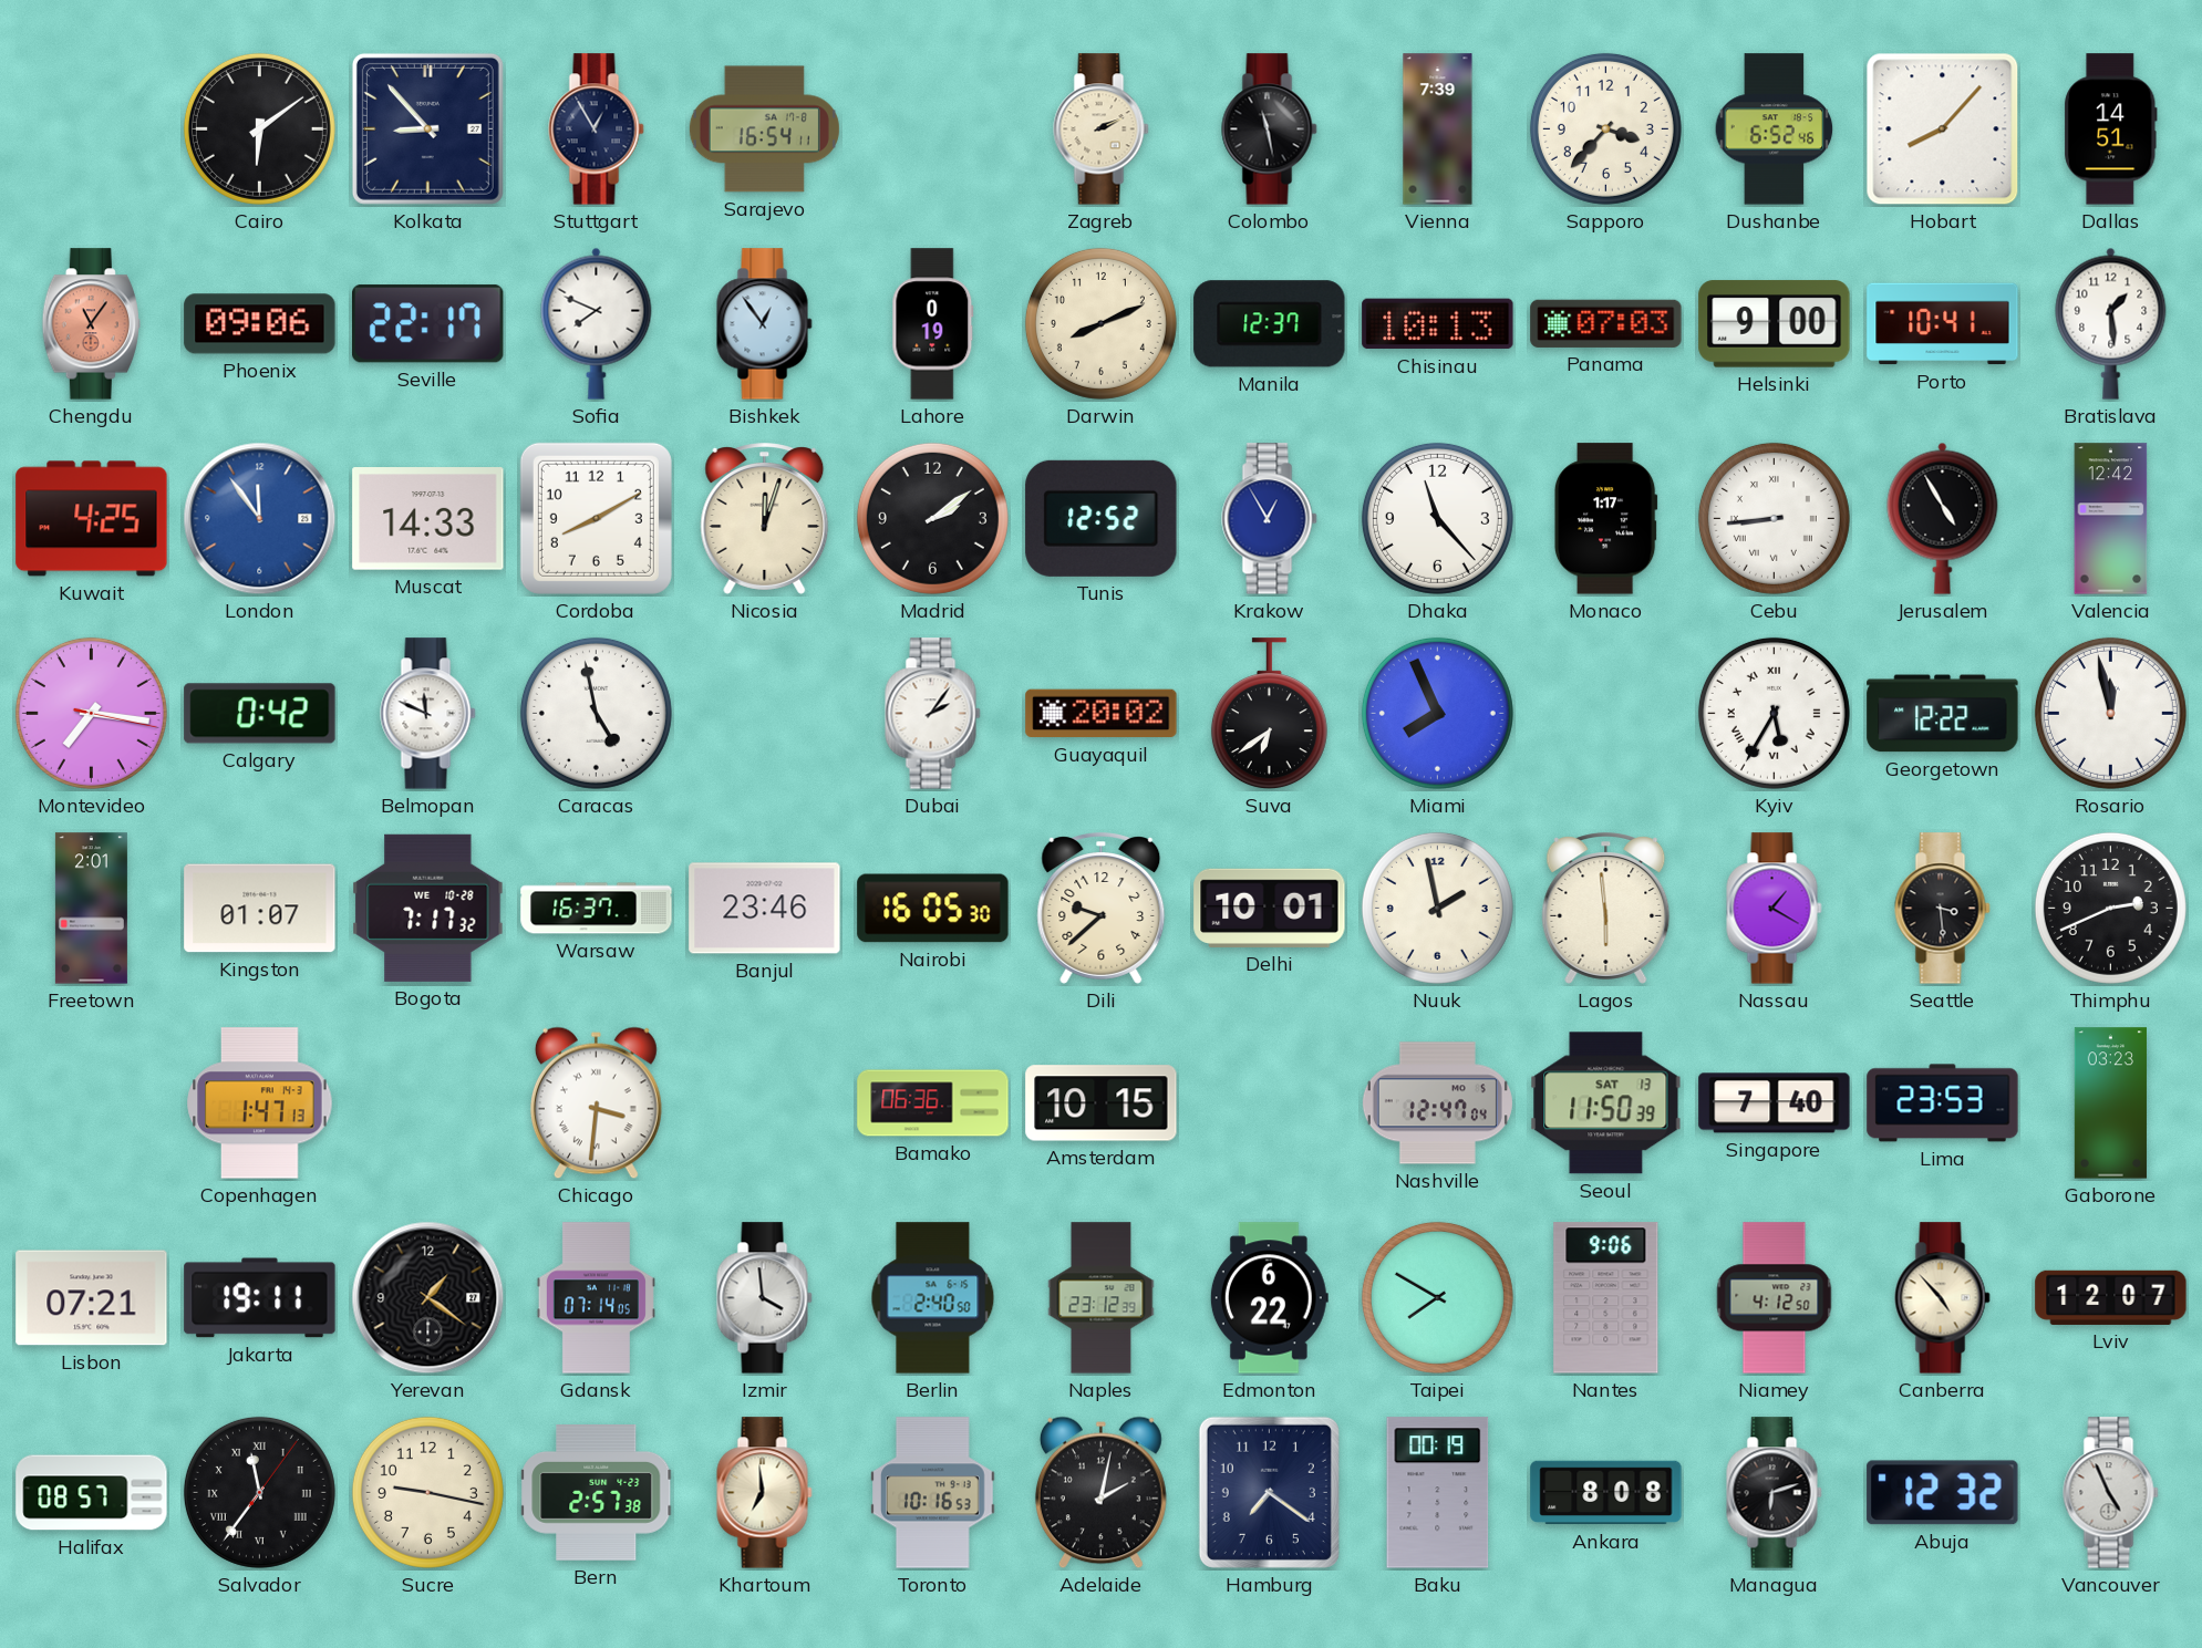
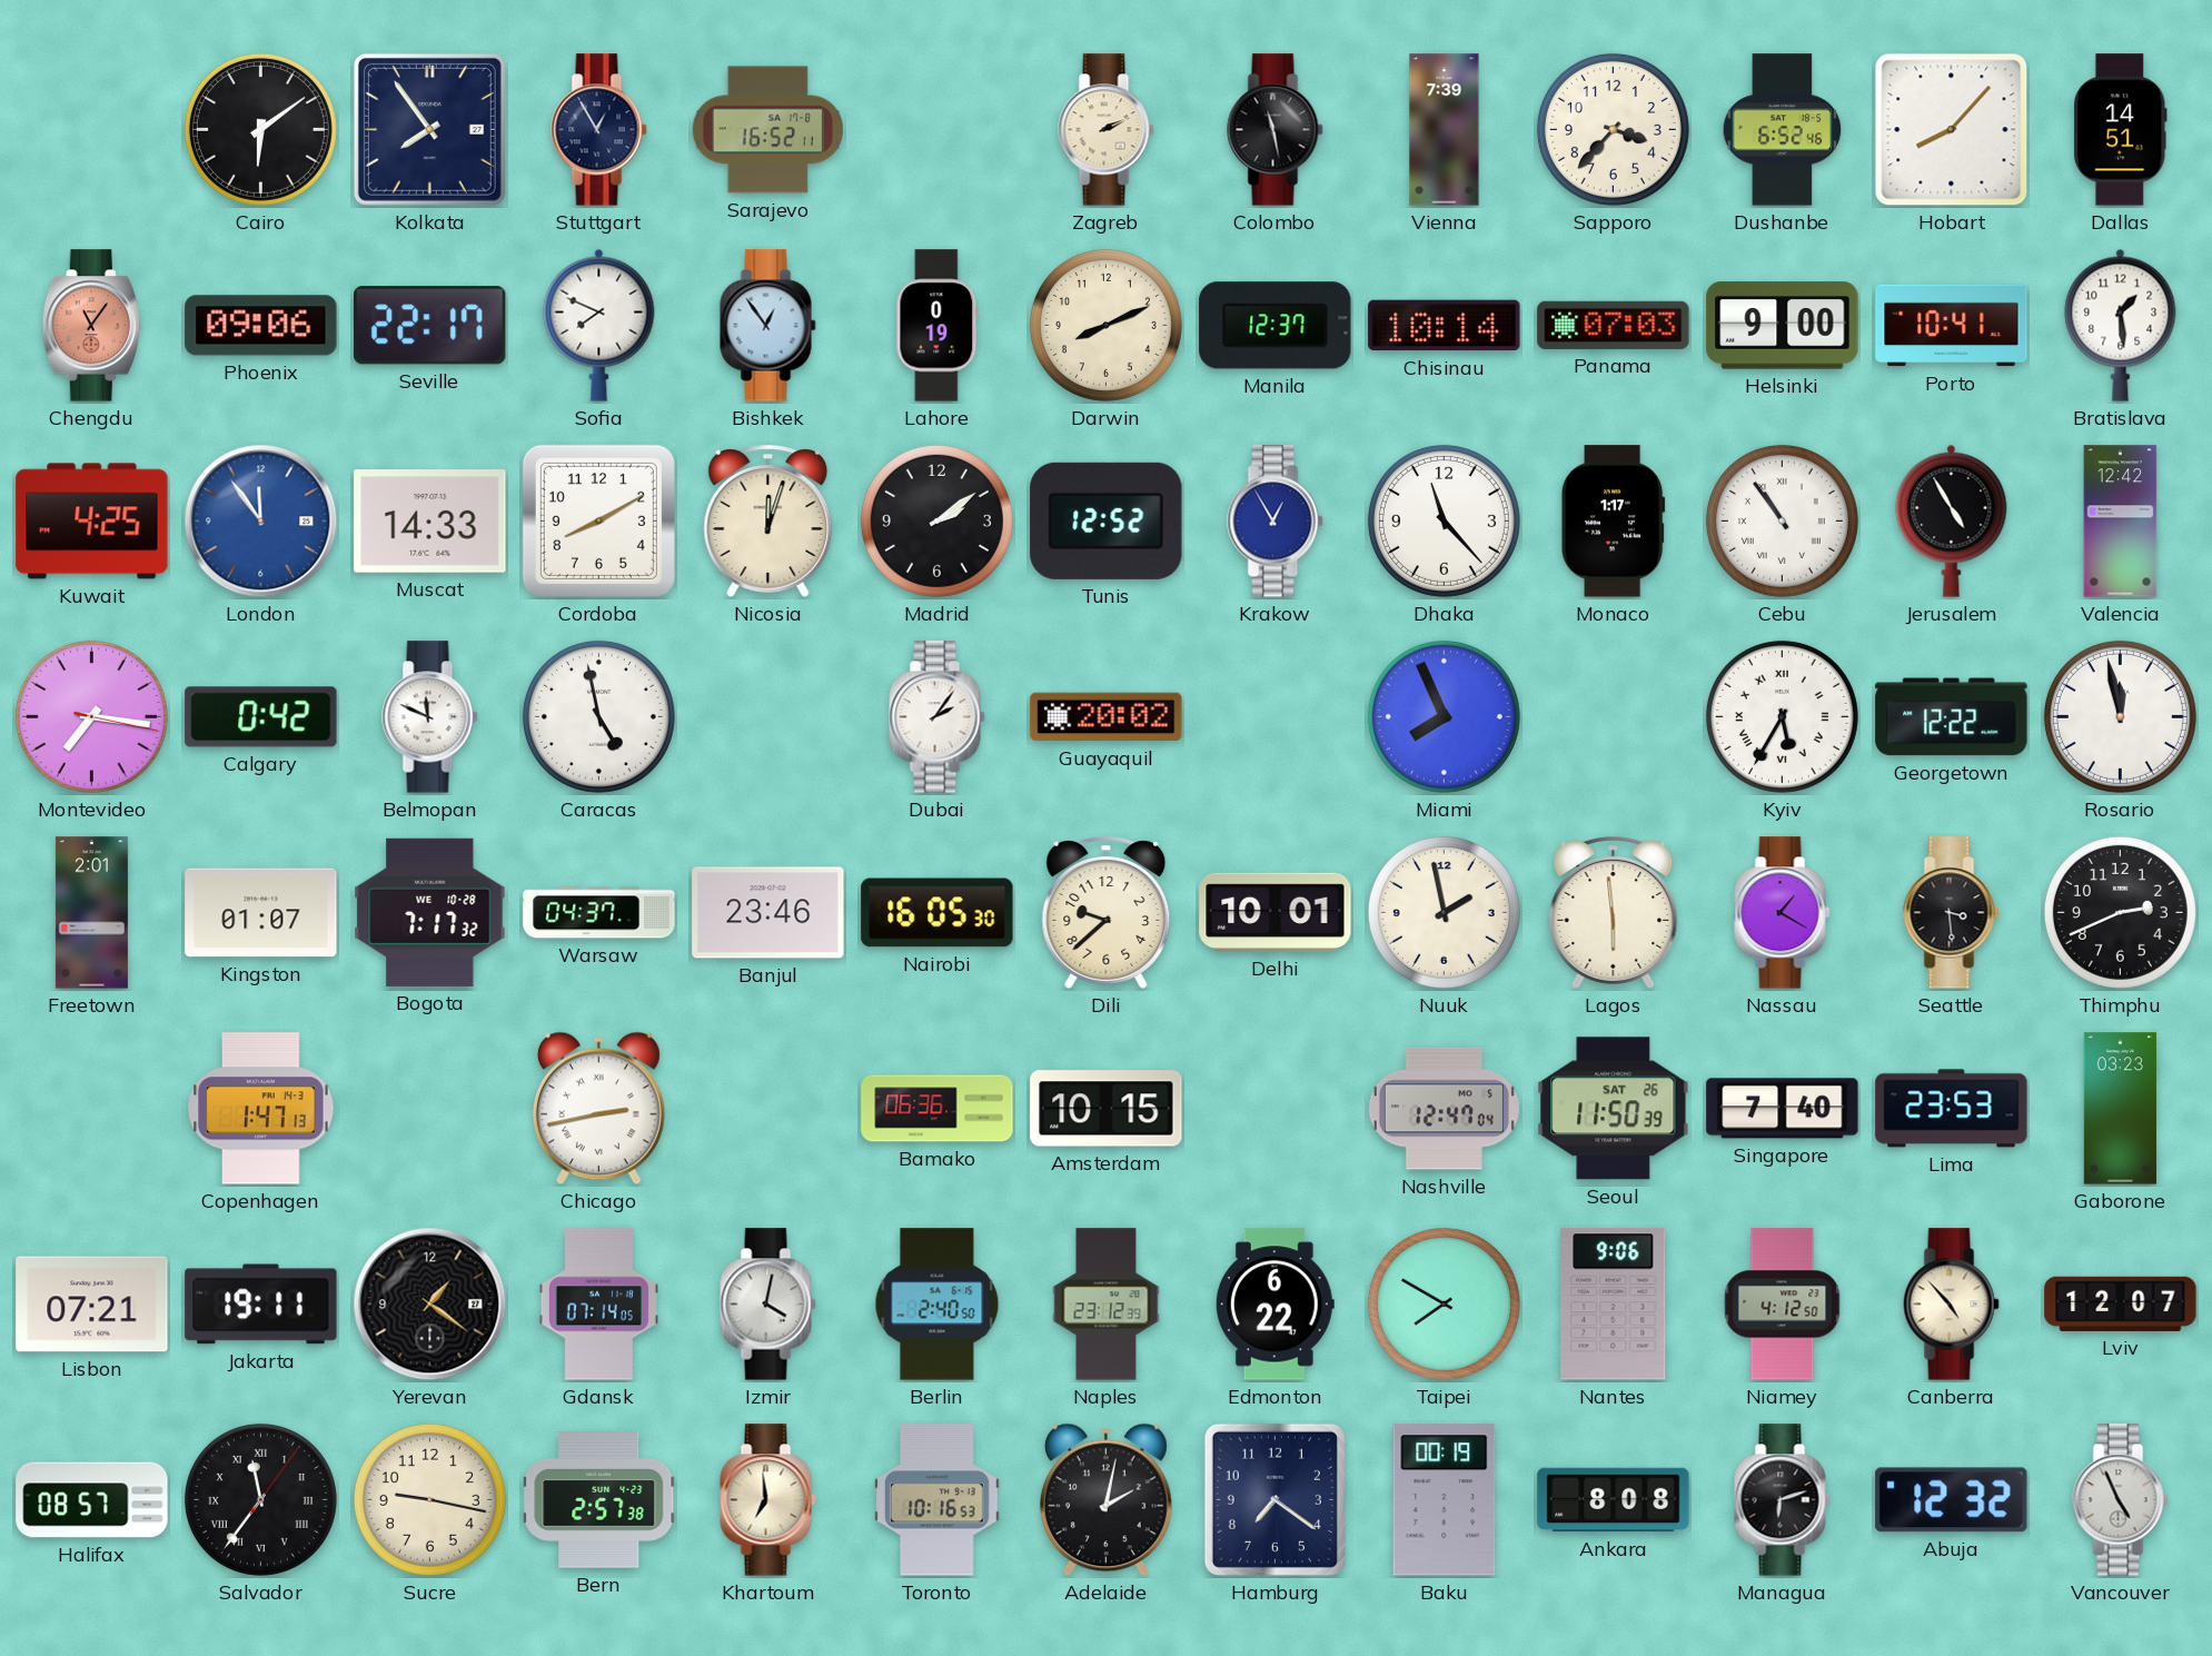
Kolkata: 8:53 -> 7:54
Sarajevo: 16:54 -> 16:52
Chisinau: 10:13 -> 10:14
Cebu: 8:44 -> 10:54
Suva: 6:39 -> none
Warsaw: 16:37 -> 04:37
Chicago: 3:31 -> 2:43
Seoul date: SAT 13 -> SAT 26
Izmir: 3:59 -> 4:02
